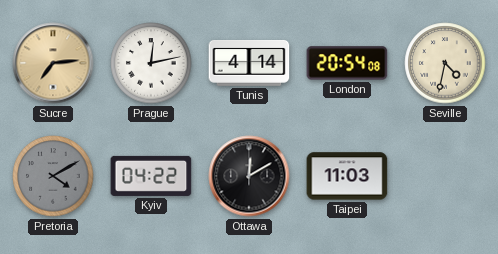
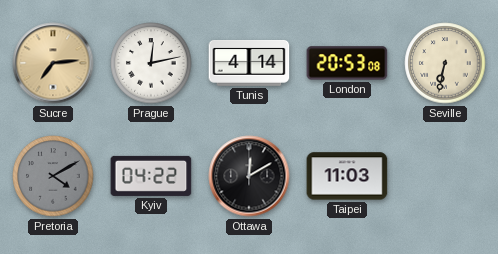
London: 20:54 -> 20:53
Seville: 4:32 -> 6:32
